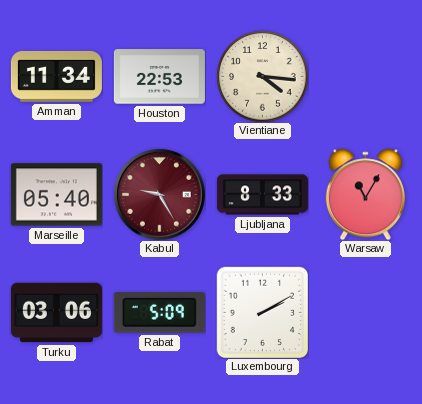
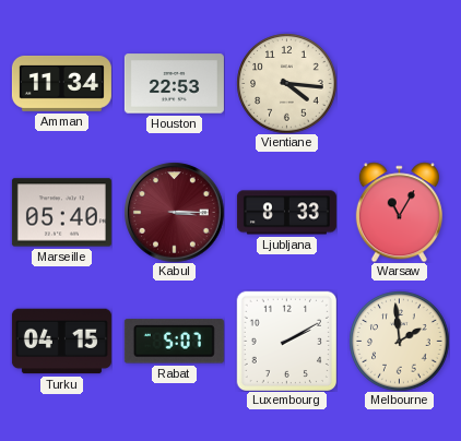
Kabul: 9:25 -> 3:15
Turku: 03:06 -> 04:15
Rabat: 5:09 -> 5:07
Melbourne: none -> 1:59
